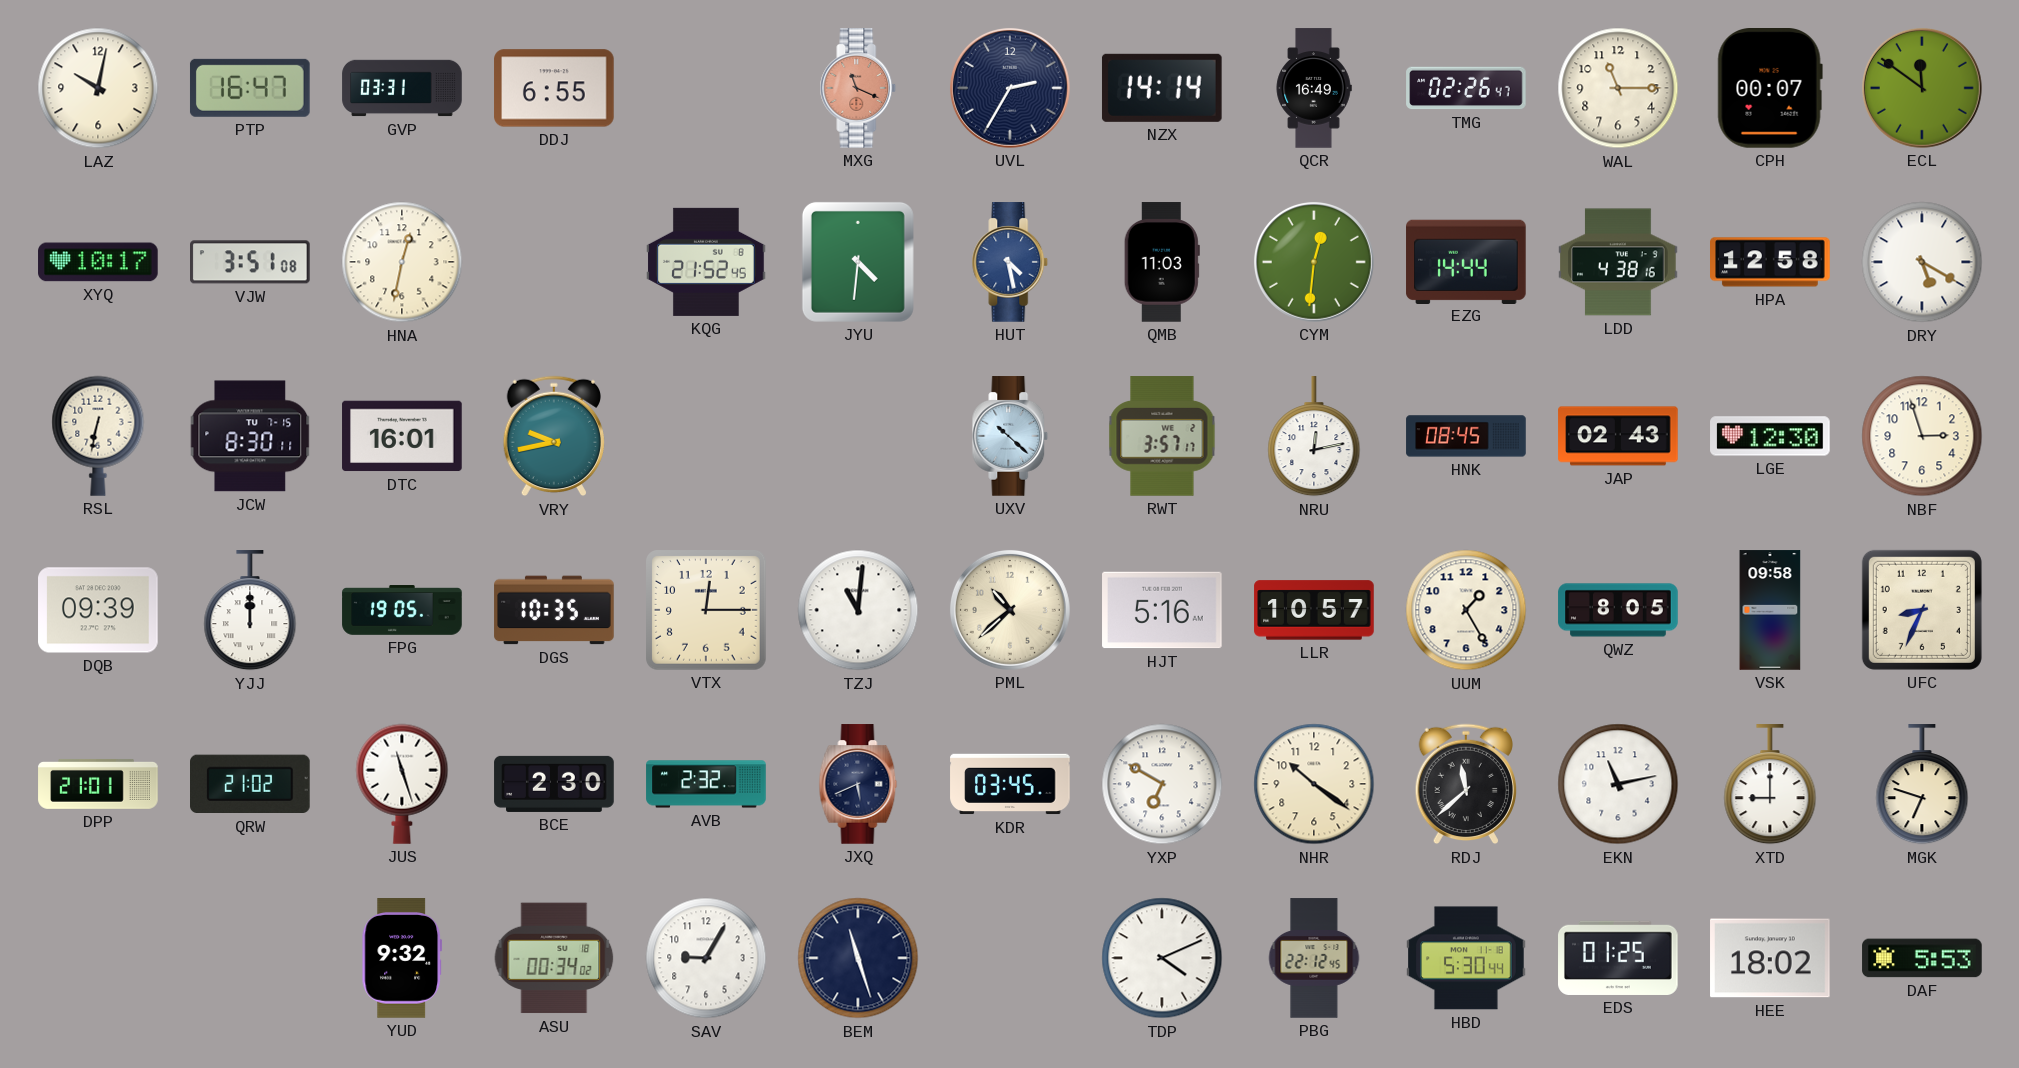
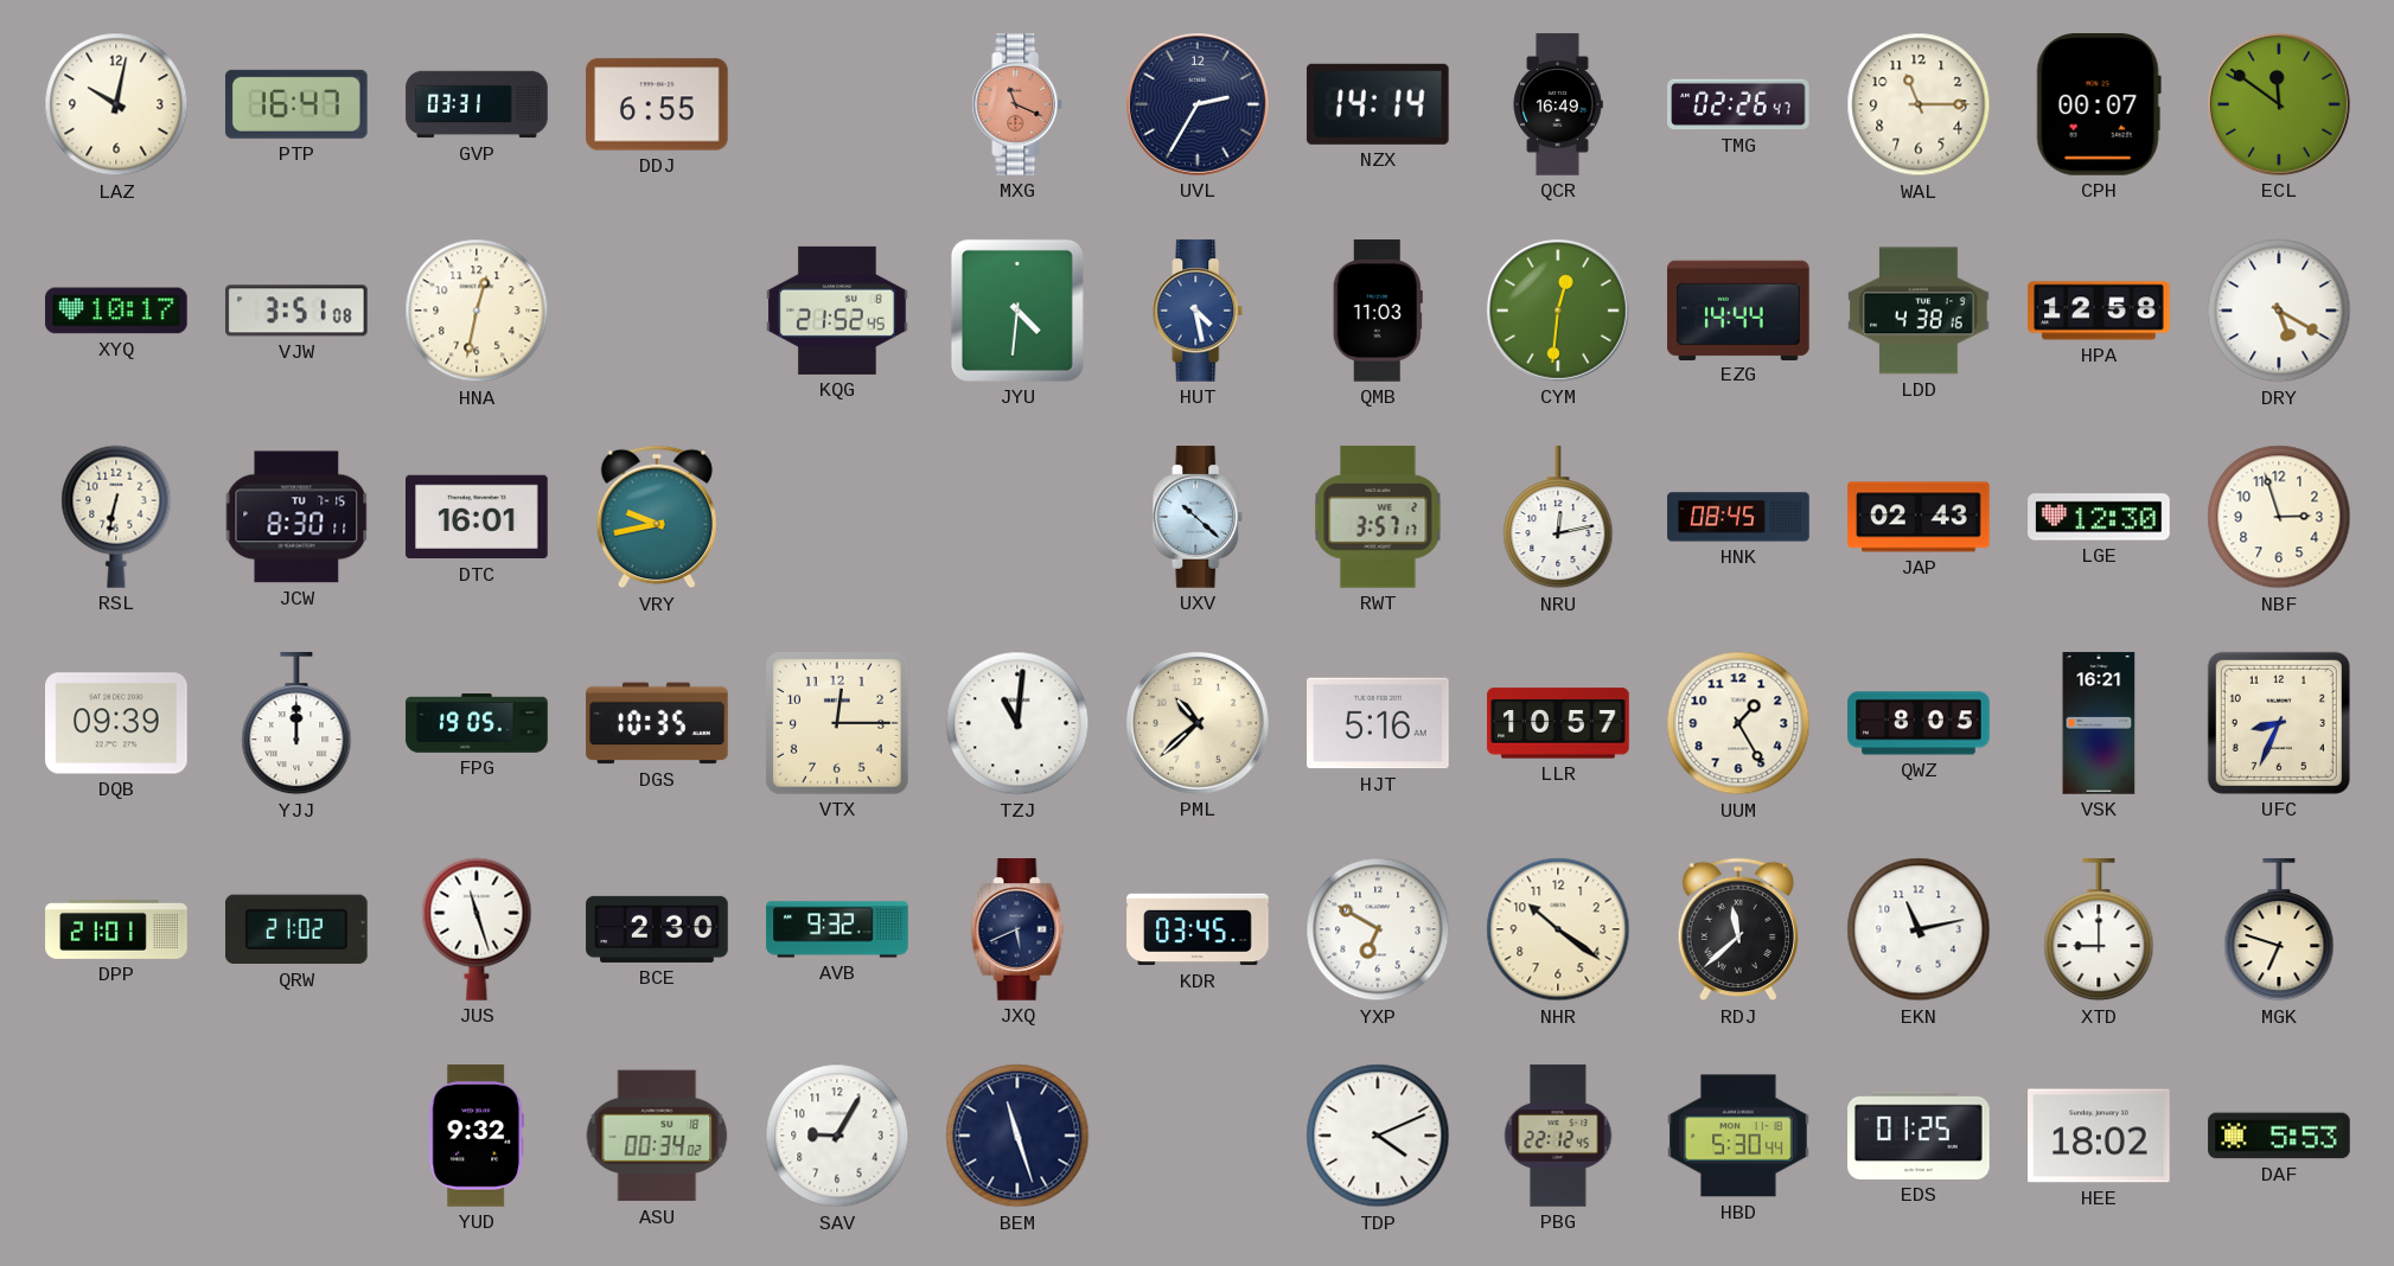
VSK: 09:58 -> 16:21
AVB: 2:32 -> 9:32
